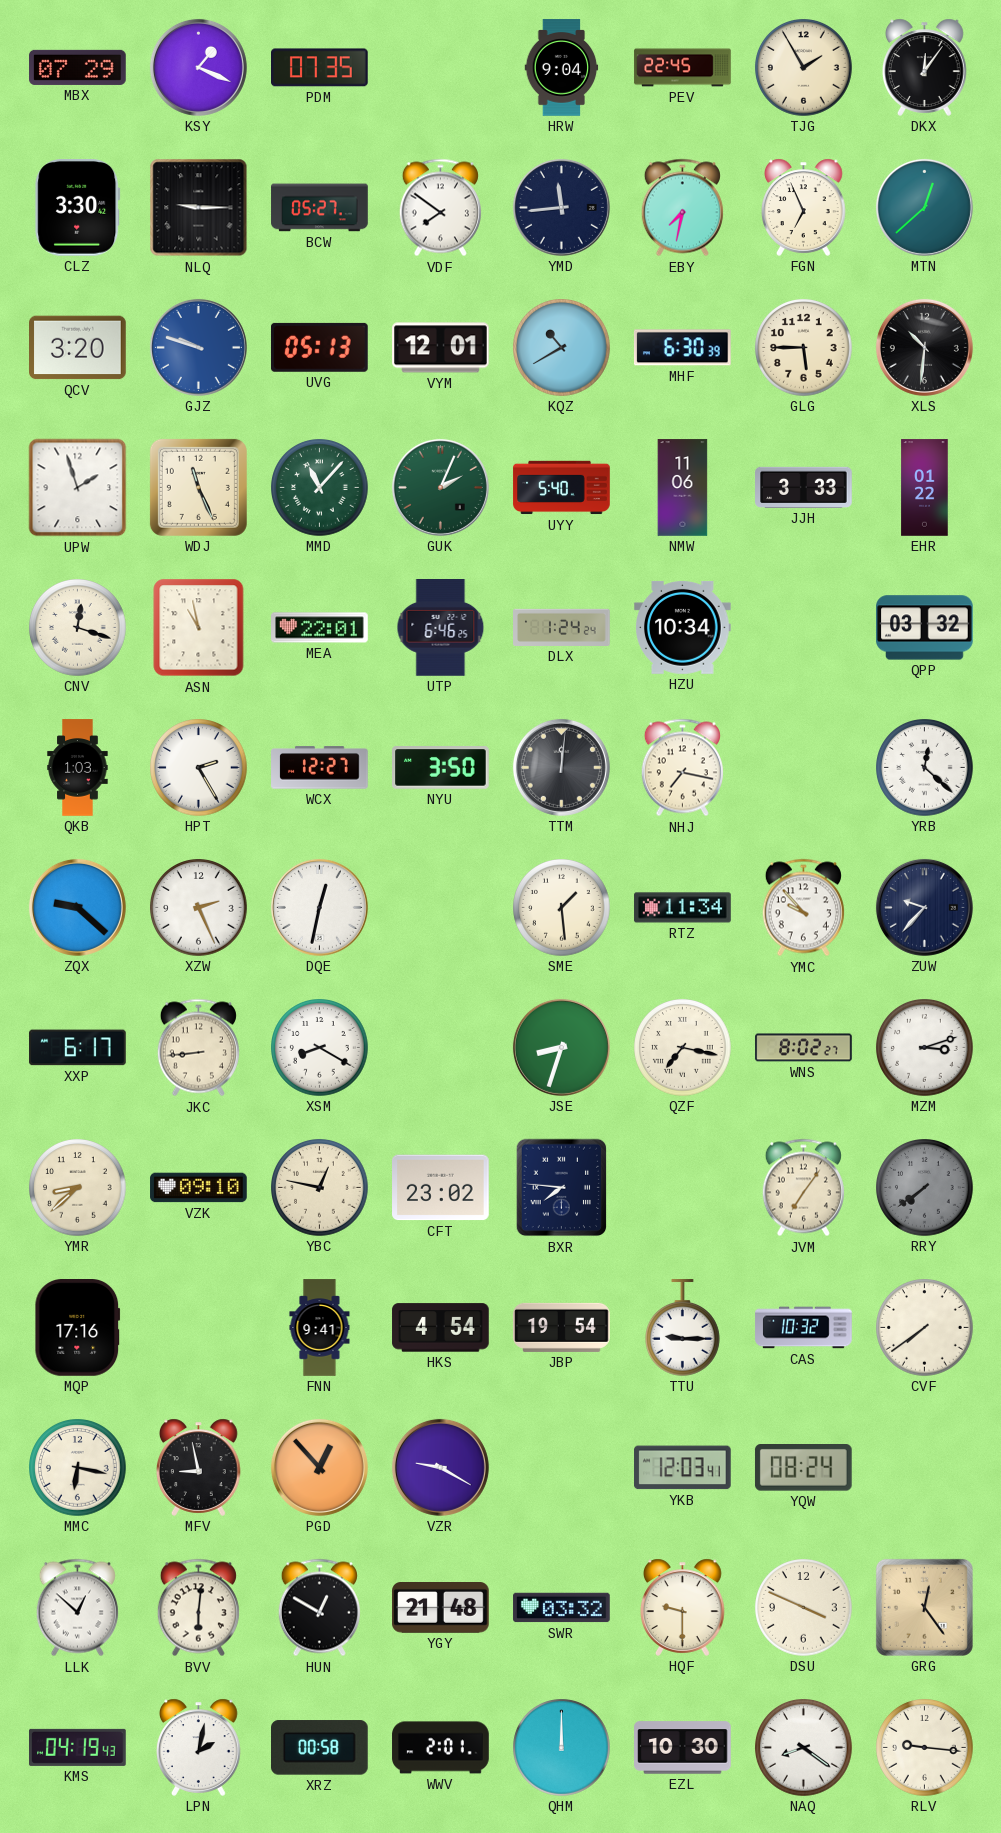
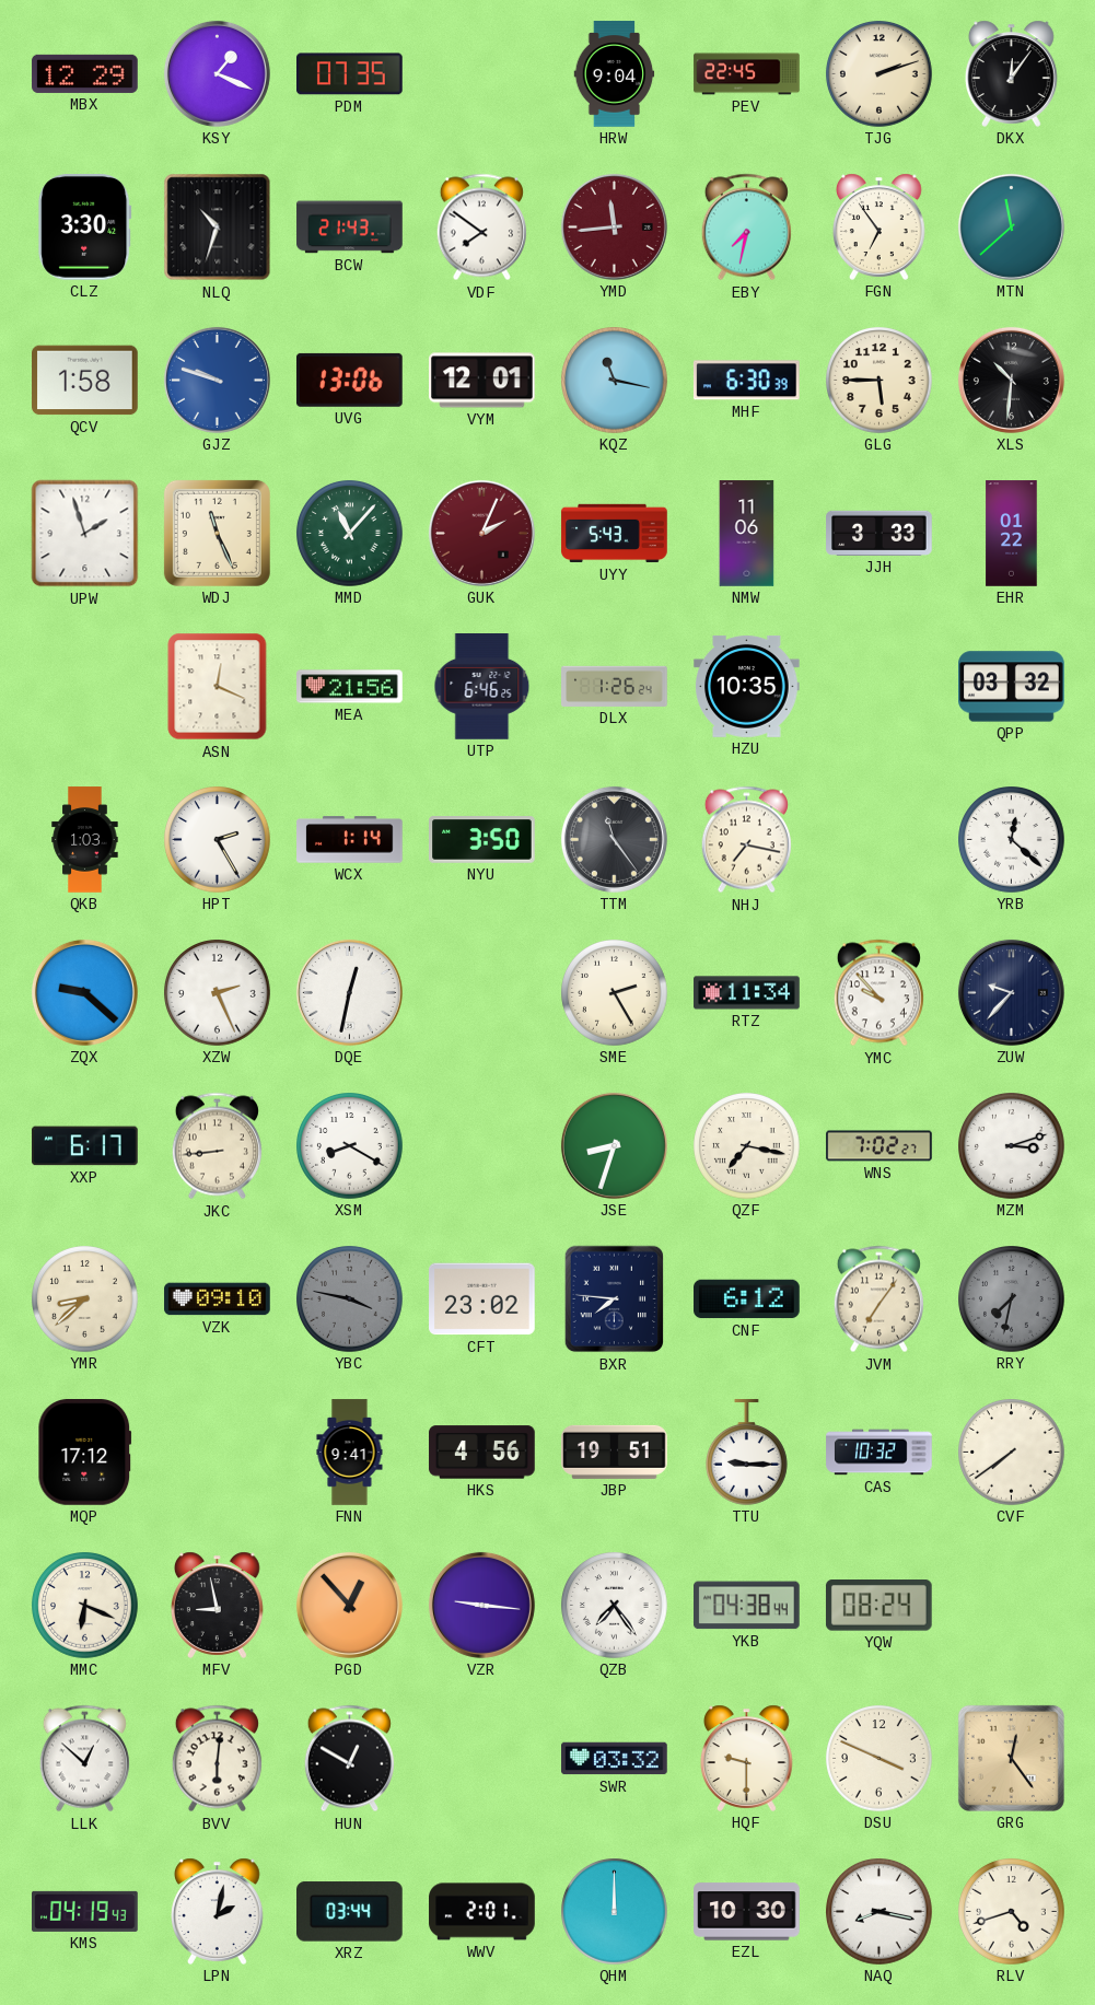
MBX: 07:29 -> 12:29
TJG: 1:55 -> 2:12
NLQ: 9:15 -> 10:33
BCW: 05:27 -> 21:43
YMD dial: navy -> burgundy
FGN: 6:56 -> 6:54
MTN: 12:38 -> 11:38
QCV: 3:20 -> 1:58
UVG: 05:13 -> 13:06
KQZ: 10:40 -> 11:17
GUK dial: green -> burgundy
UYY: 5:40 -> 5:43
CNV: 12:18 -> none
ASN: 10:58 -> 12:19
MEA: 22:01 -> 21:56
DLX: 1:24 -> 1:26
HZU: 10:34 -> 10:35
WCX: 12:27 -> 1:14
TTM: 12:01 -> 11:24
SME: 1:29 -> 2:25
WNS: 8:02 -> 7:02
YBC: 12:47 -> 3:47
YBC dial: cream -> grey
CNF: none -> 6:12
RRY: 7:39 -> 7:32
MQP: 17:16 -> 17:12
HKS: 4:54 -> 4:56
JBP: 19:54 -> 19:51
MMC: 6:17 -> 6:19
VZR: 9:20 -> 9:16
QZB: none -> 7:24
YKB: 12:03 -> 04:38
YGY: 21:48 -> none
XRZ: 00:58 -> 03:44
NAQ: 8:21 -> 8:17
RLV: 9:16 -> 4:42
